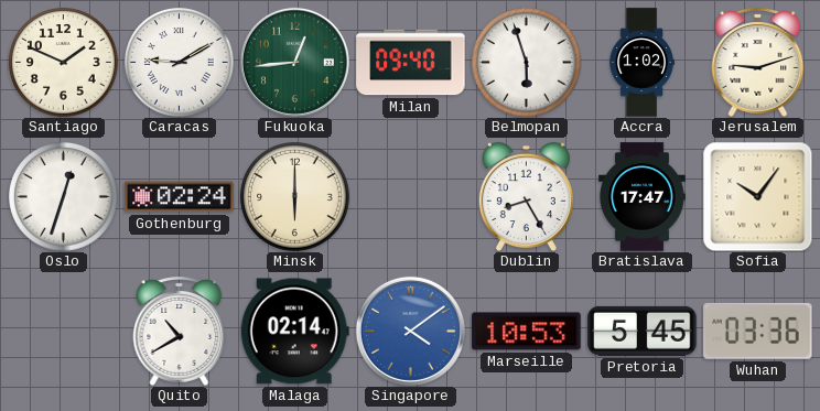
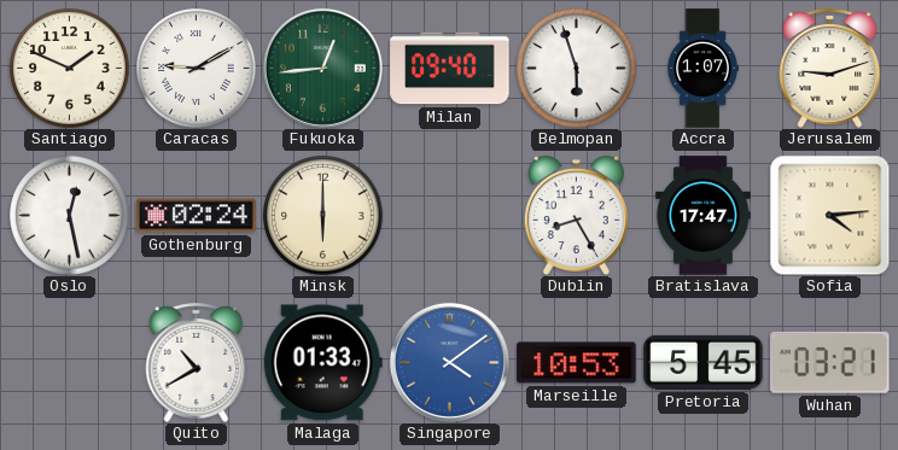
Accra: 1:02 -> 1:07
Oslo: 12:33 -> 12:28
Sofia: 10:06 -> 4:14
Malaga: 02:14 -> 01:33
Wuhan: 03:36 -> 03:21
